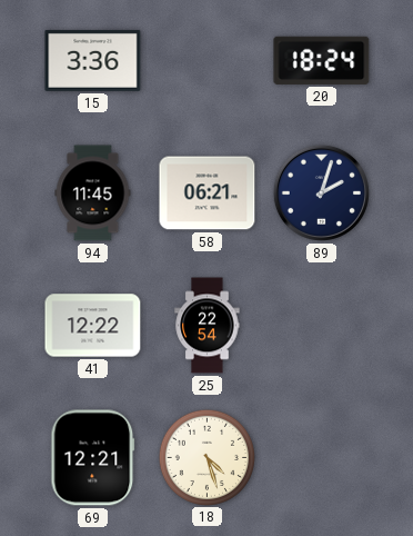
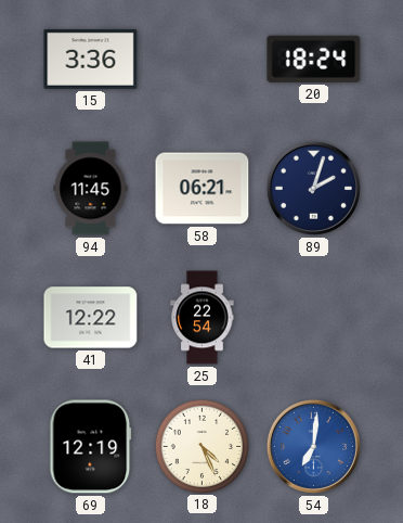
69: 12:21 -> 12:19
18: 4:27 -> 4:26
54: none -> 7:01
